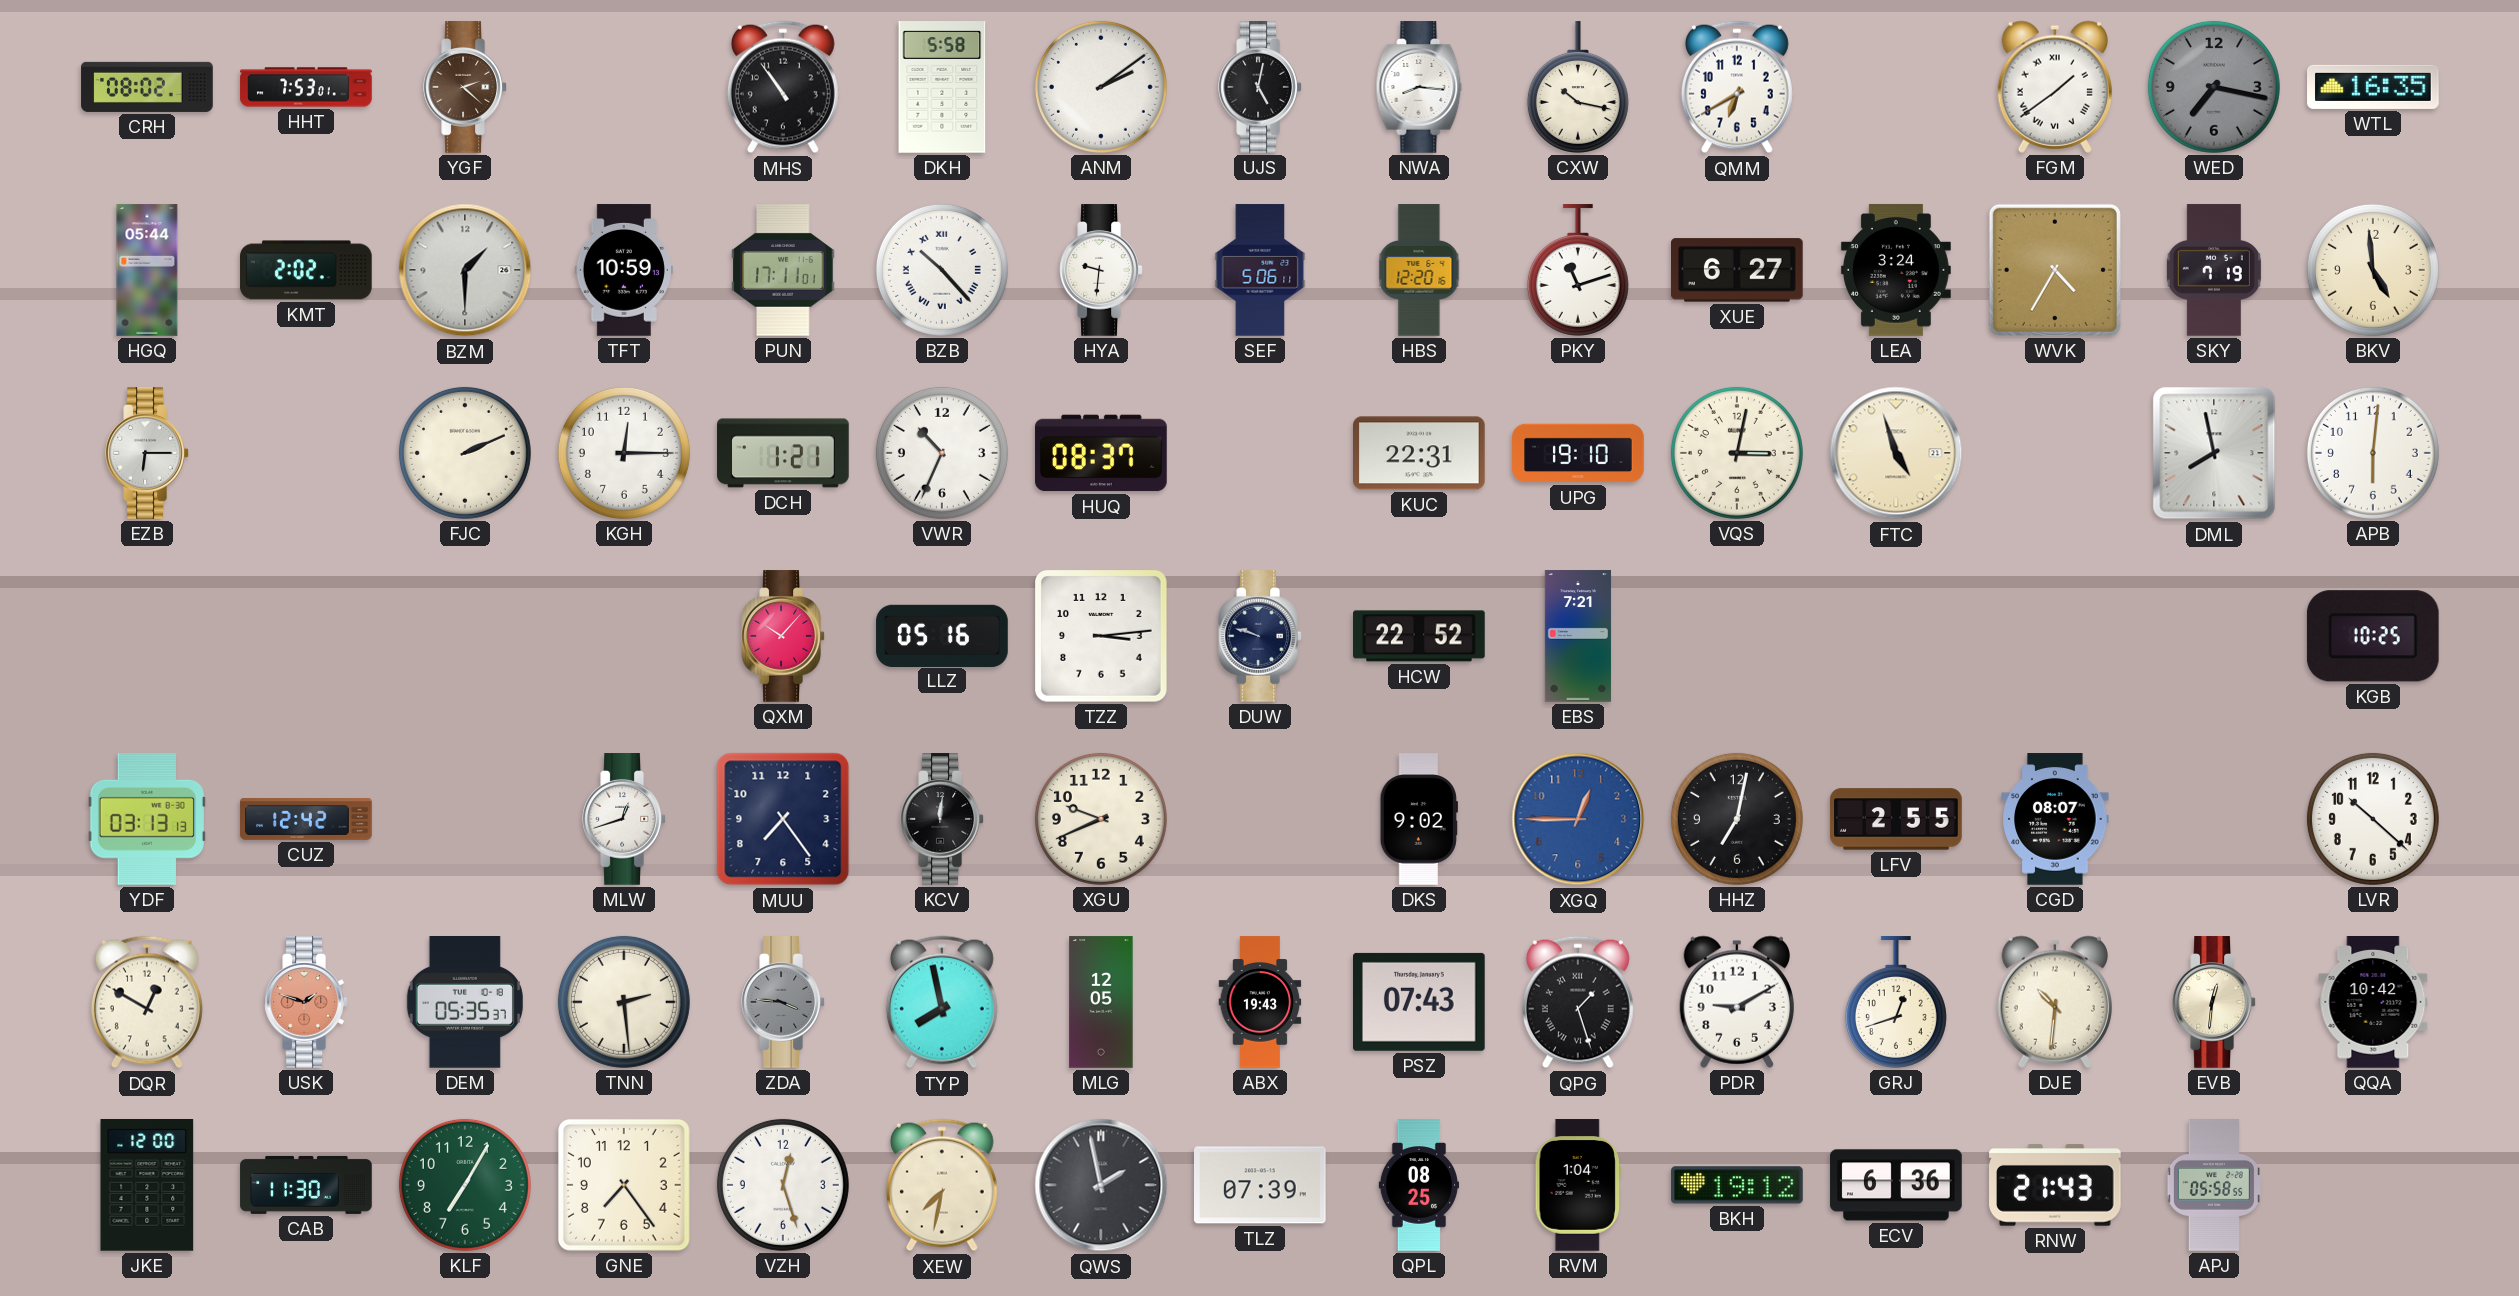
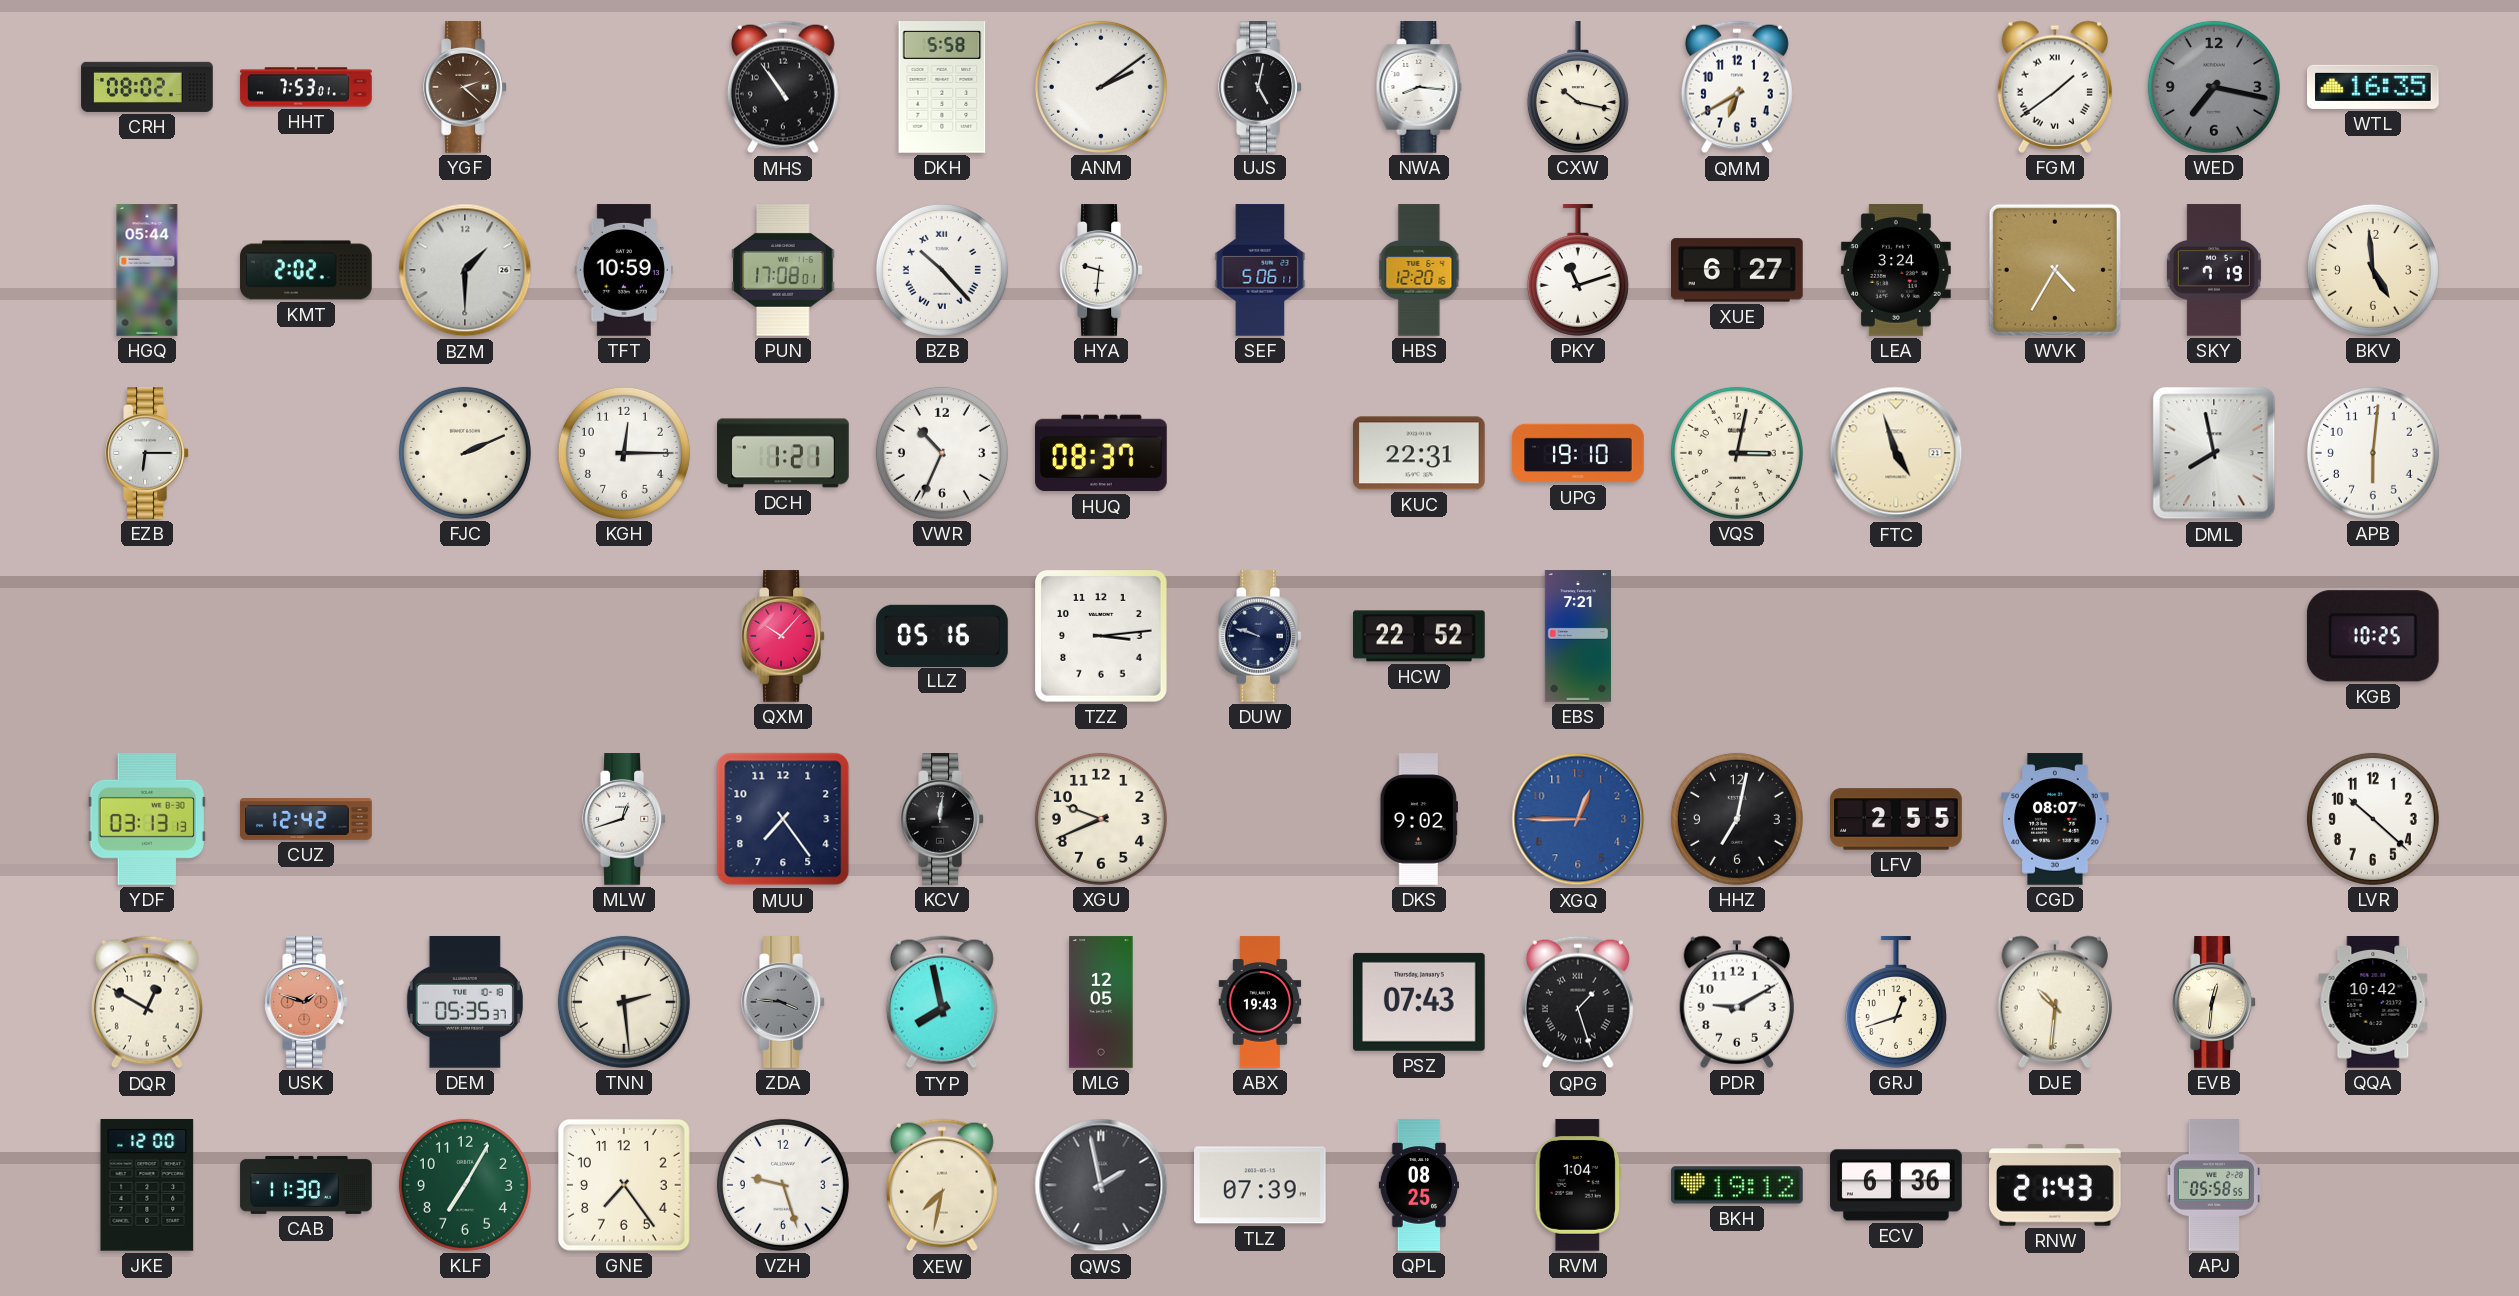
PUN: 17:11 -> 17:08
VZH: 12:27 -> 9:27
